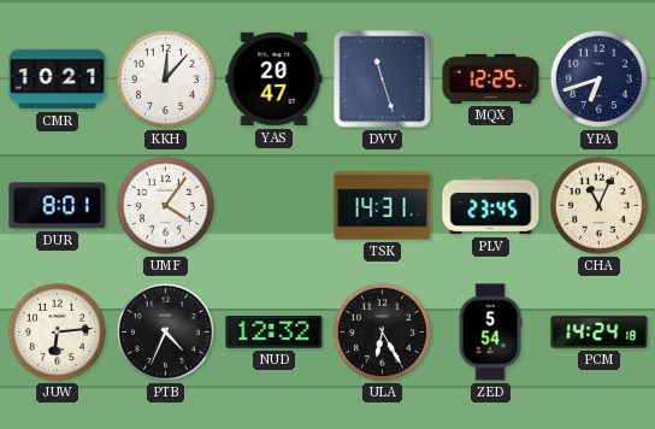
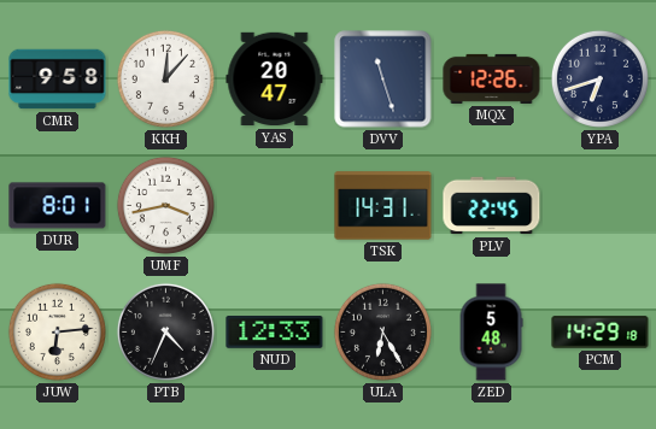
CMR: 10:21 -> 9:58
MQX: 12:25 -> 12:26
UMF: 4:06 -> 3:43
PLV: 23:45 -> 22:45
CHA: 11:04 -> none
NUD: 12:32 -> 12:33
ZED: 5:54 -> 5:48
PCM: 14:24 -> 14:29
